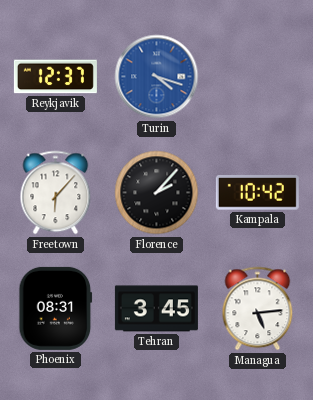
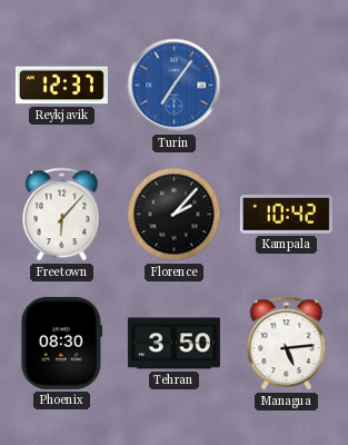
Turin: 4:18 -> 7:06
Phoenix: 08:31 -> 08:30
Tehran: 3:45 -> 3:50
